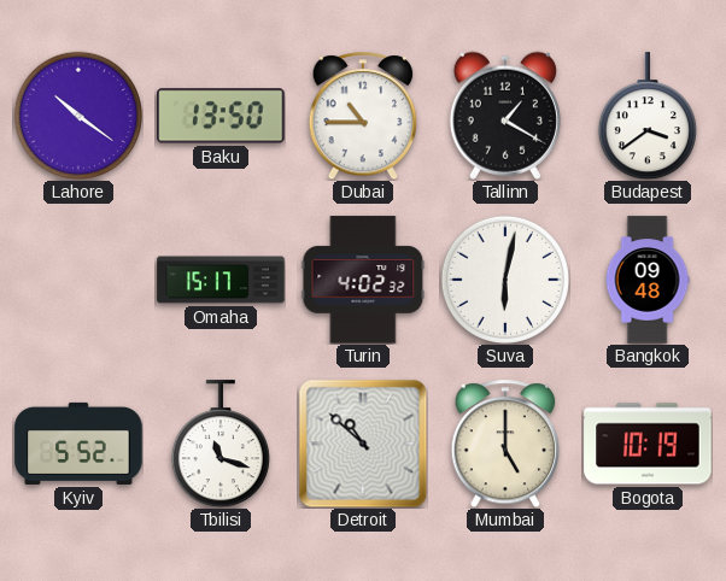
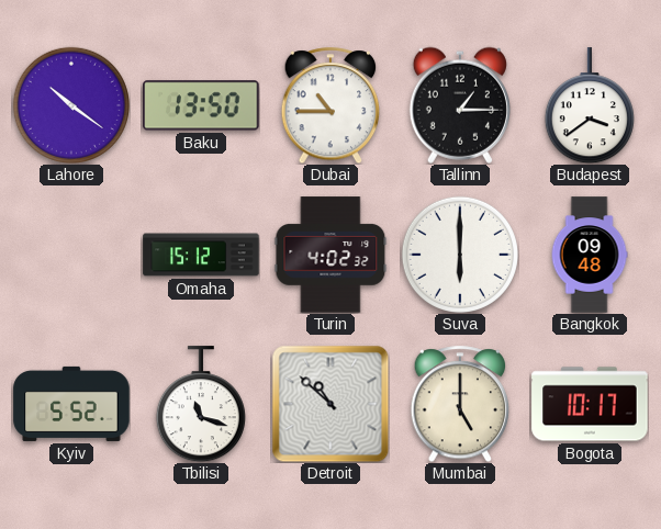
Tallinn: 1:20 -> 1:15
Omaha: 15:17 -> 15:12
Suva: 6:02 -> 6:00
Bogota: 10:19 -> 10:17
